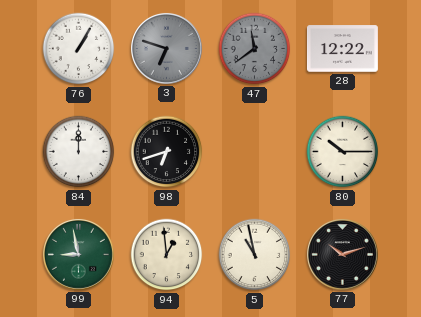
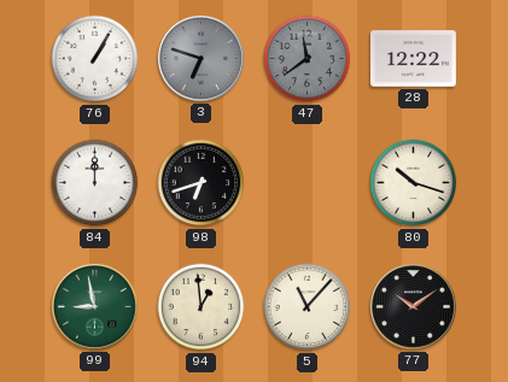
80: 10:15 -> 10:18
5: 10:58 -> 11:07
77: 10:12 -> 10:09
